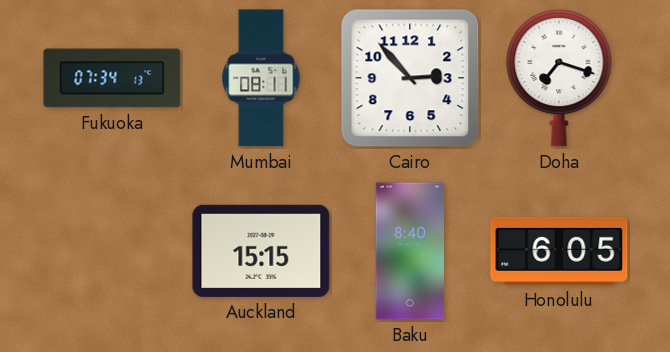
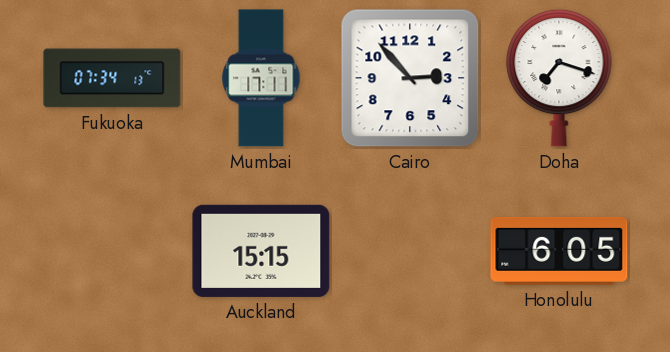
Mumbai: 08:11 -> 17:11
Baku: 8:40 -> none
